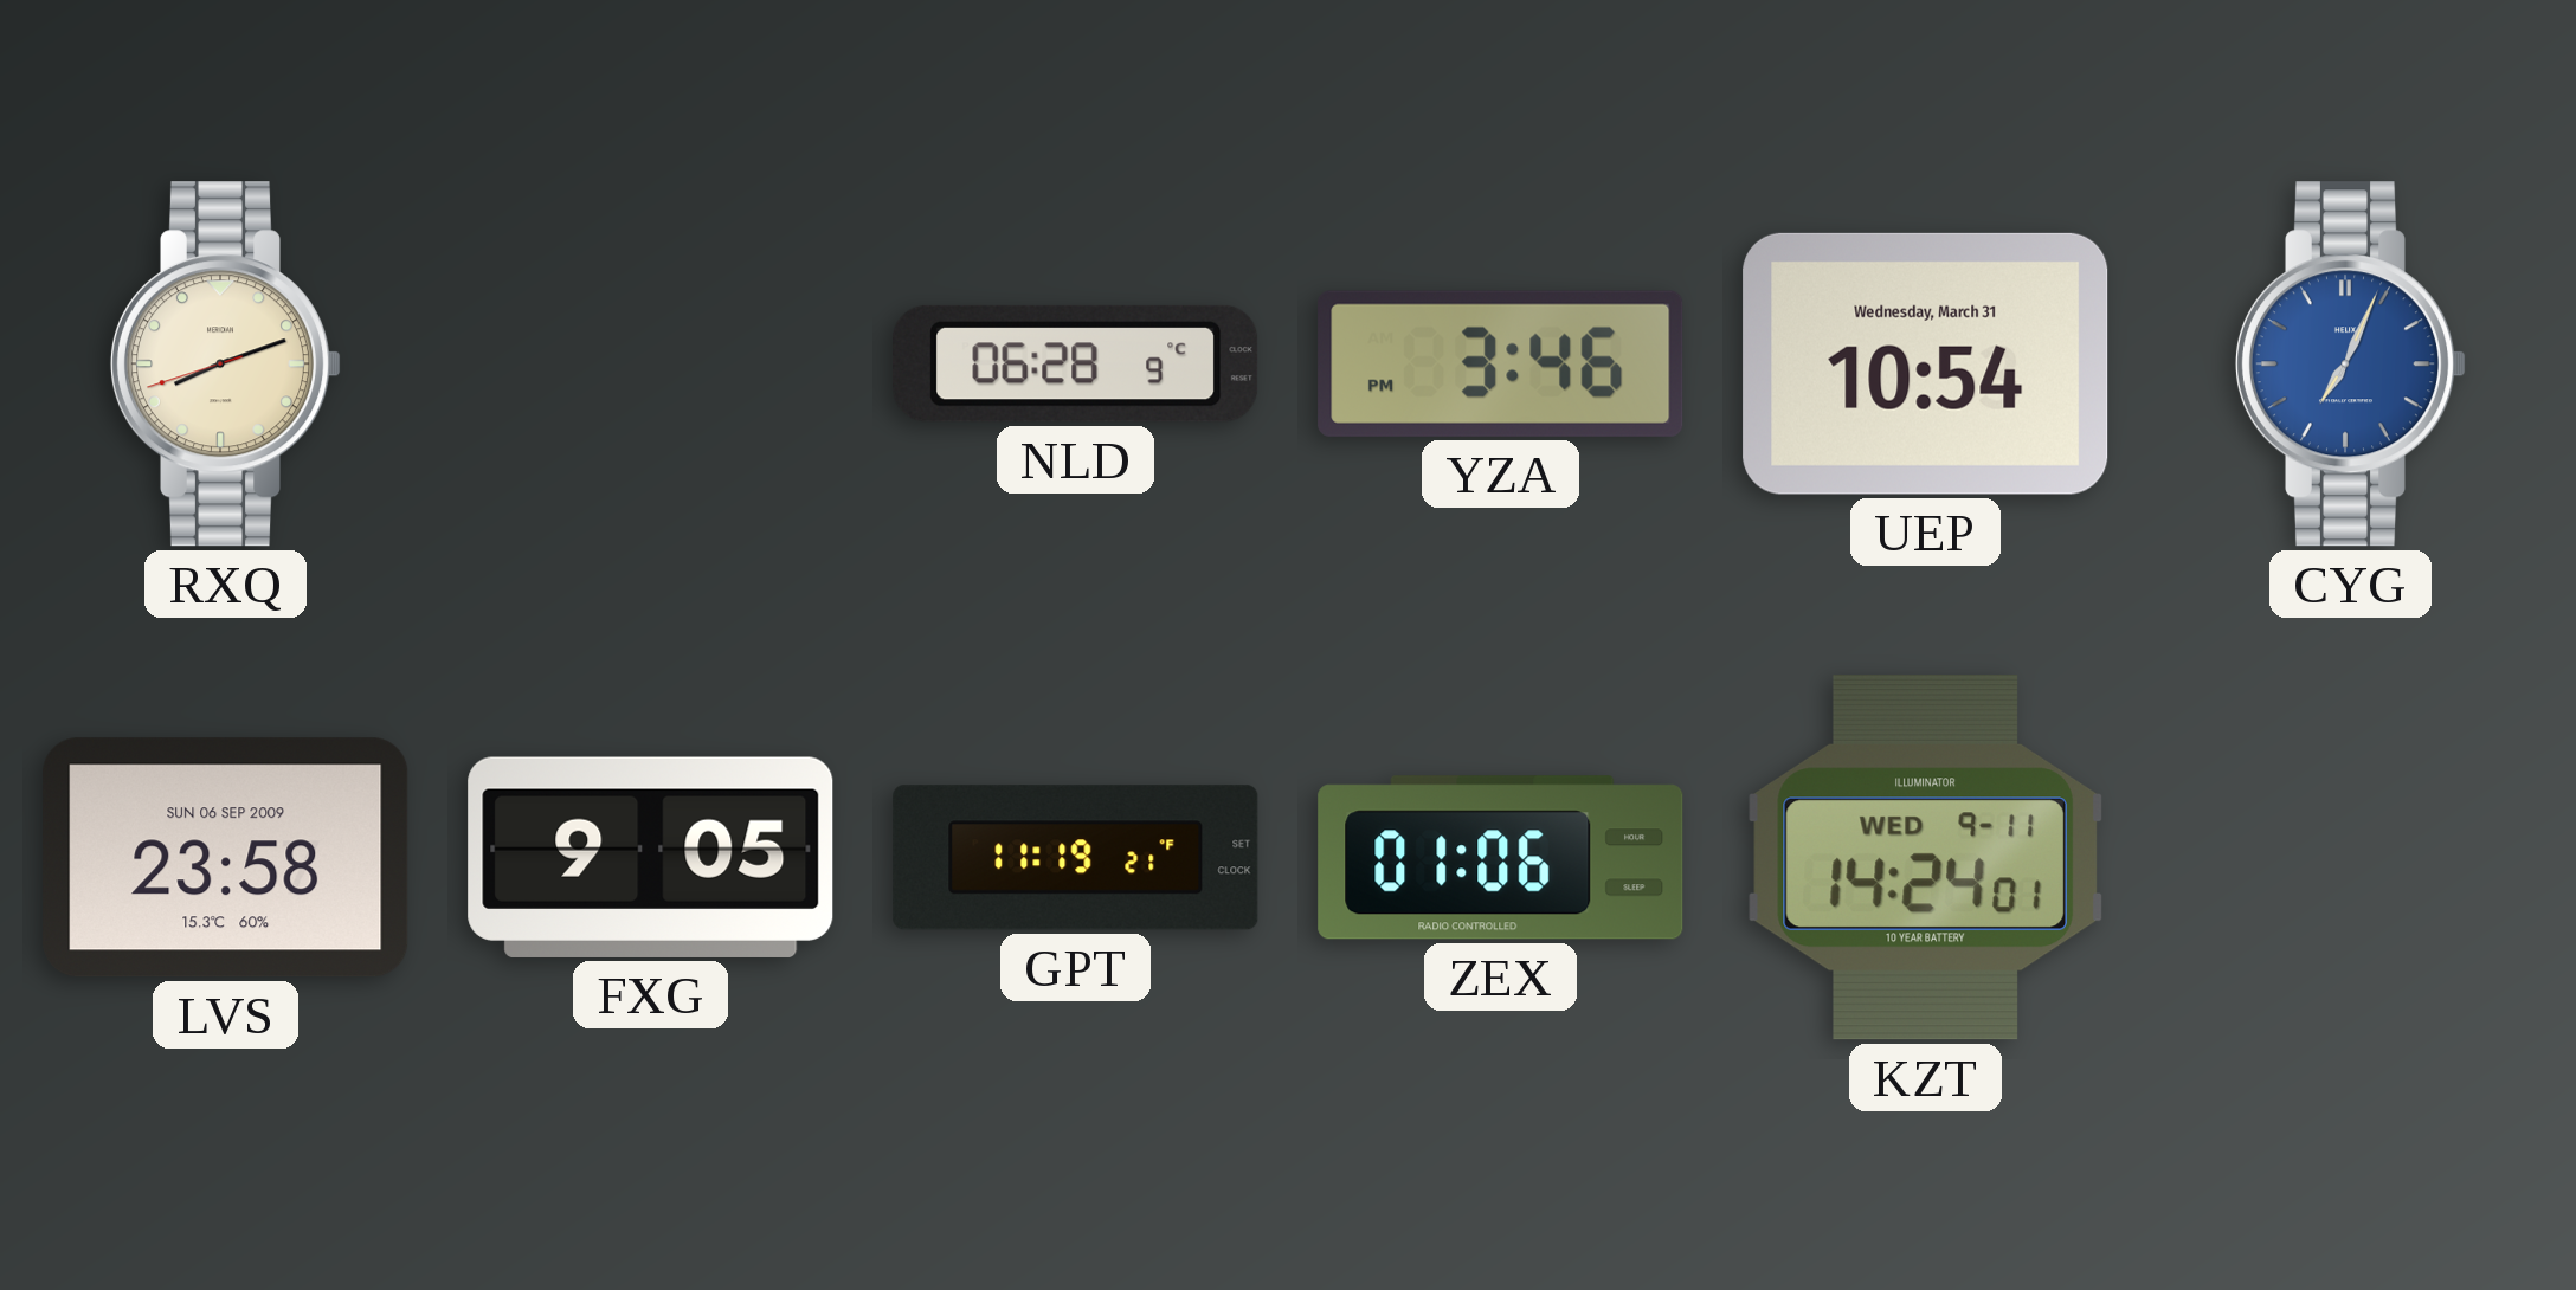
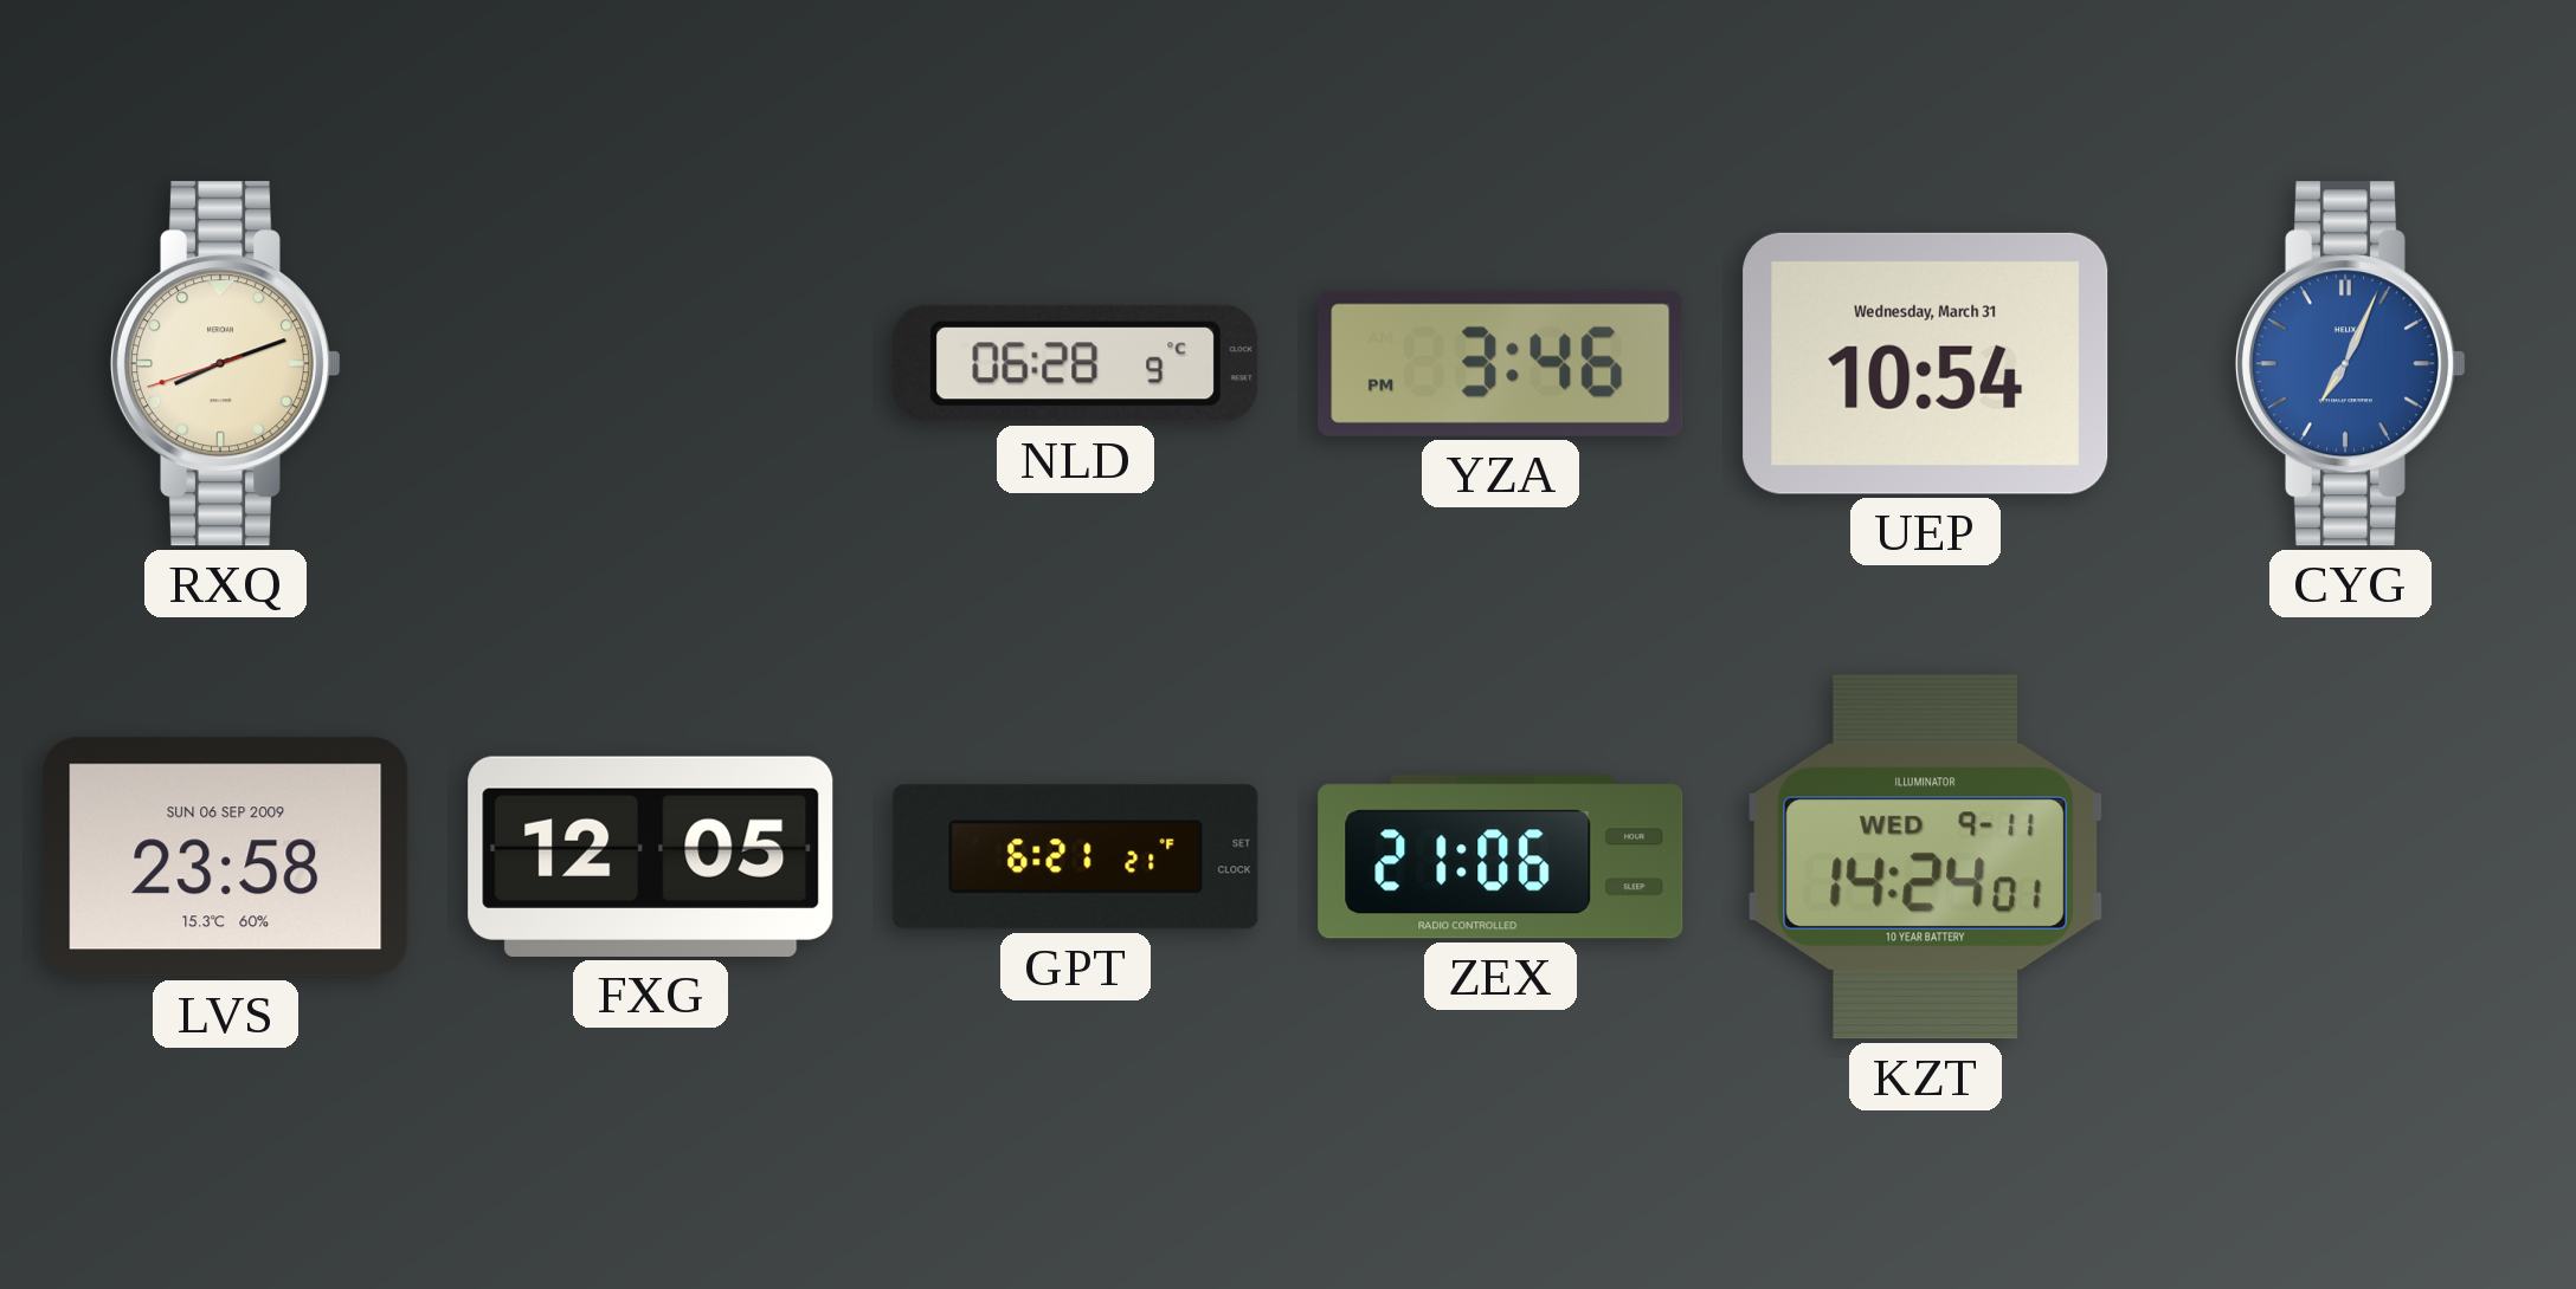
FXG: 9:05 -> 12:05
GPT: 11:19 -> 6:21
ZEX: 01:06 -> 21:06
